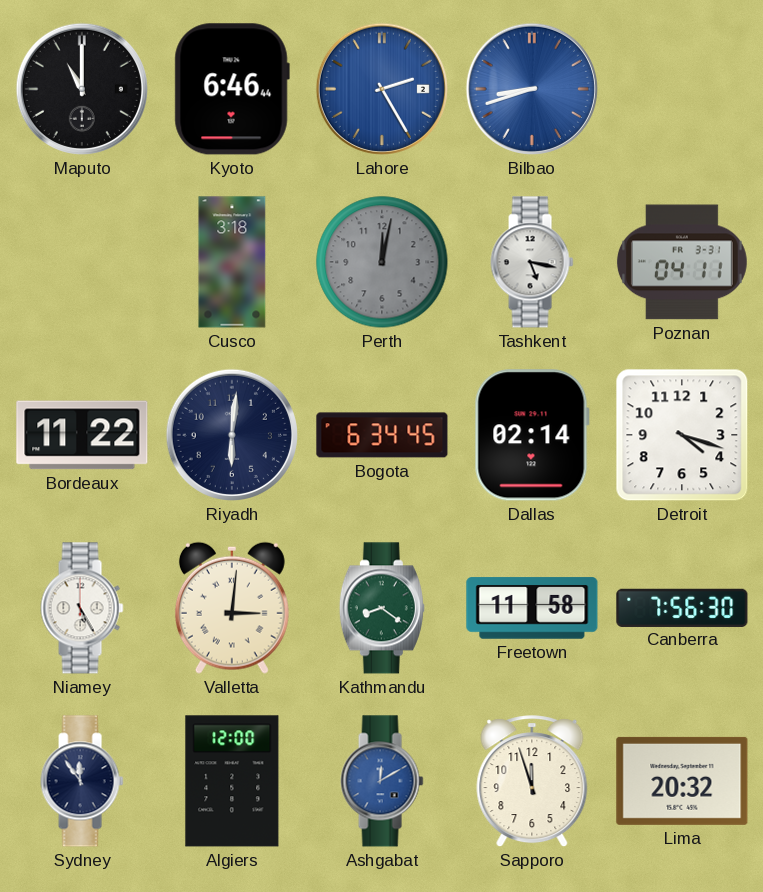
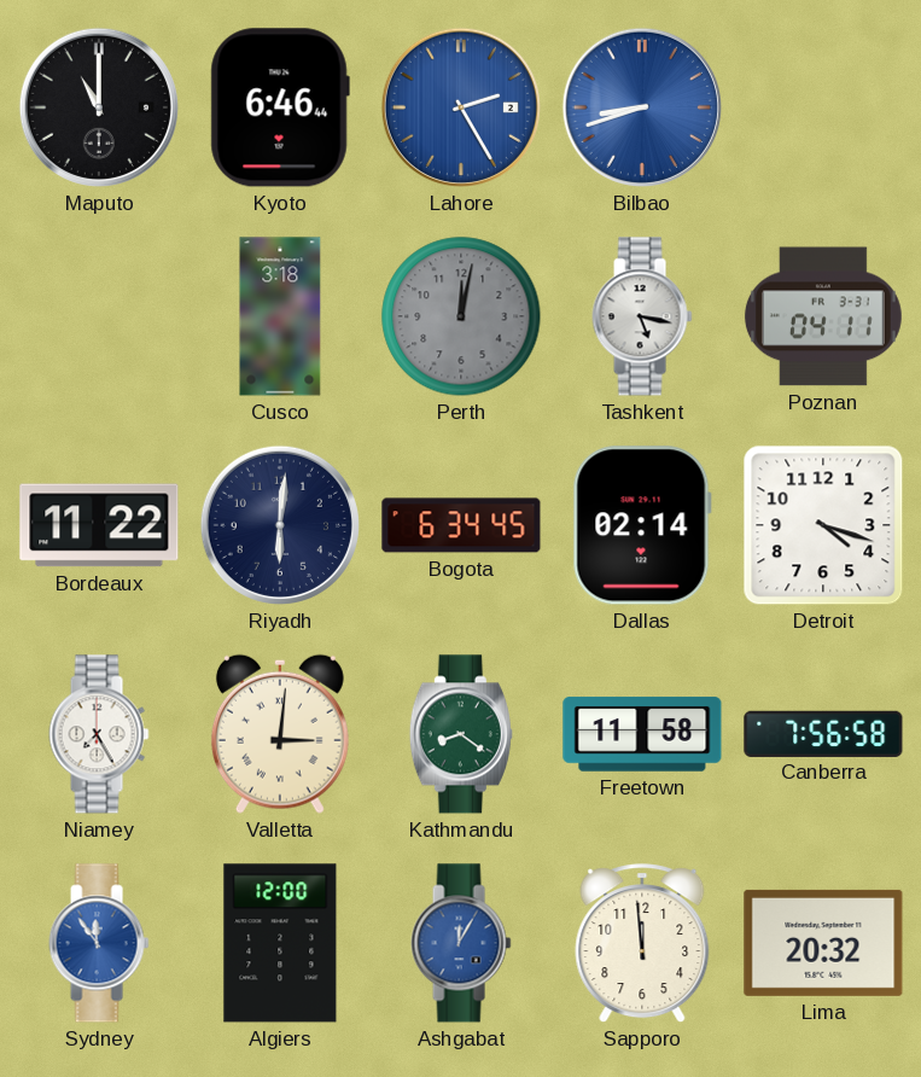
Niamey: 5:25 -> 7:25
Canberra: 7:56:30 -> 7:56:58
Sydney dial: navy -> blue
Ashgabat: 12:10 -> 12:05
Sapporo: 11:57 -> 11:59
